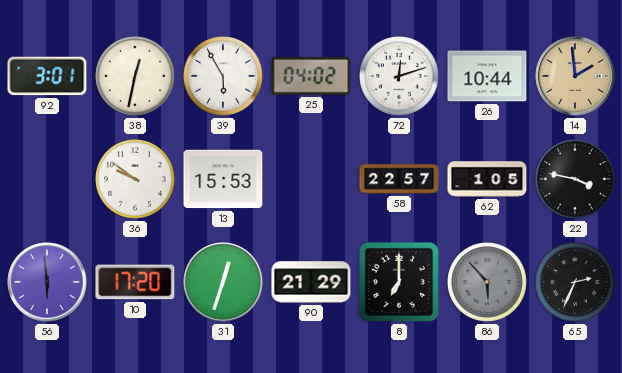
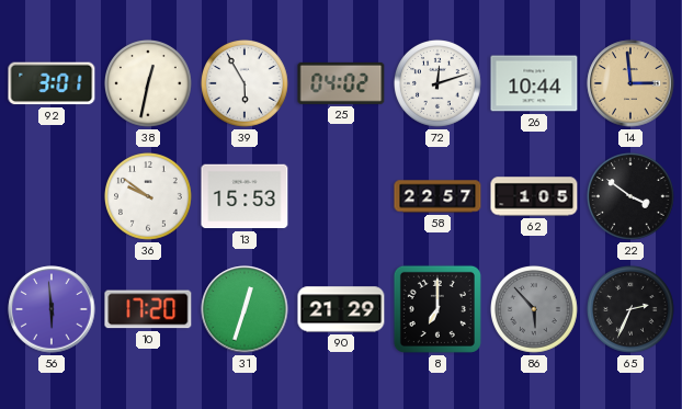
14: 1:59 -> 2:59
22: 3:47 -> 3:51
